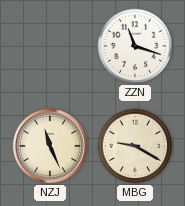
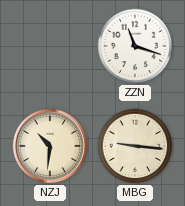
NZJ: 11:26 -> 10:31
MBG: 9:20 -> 9:16
